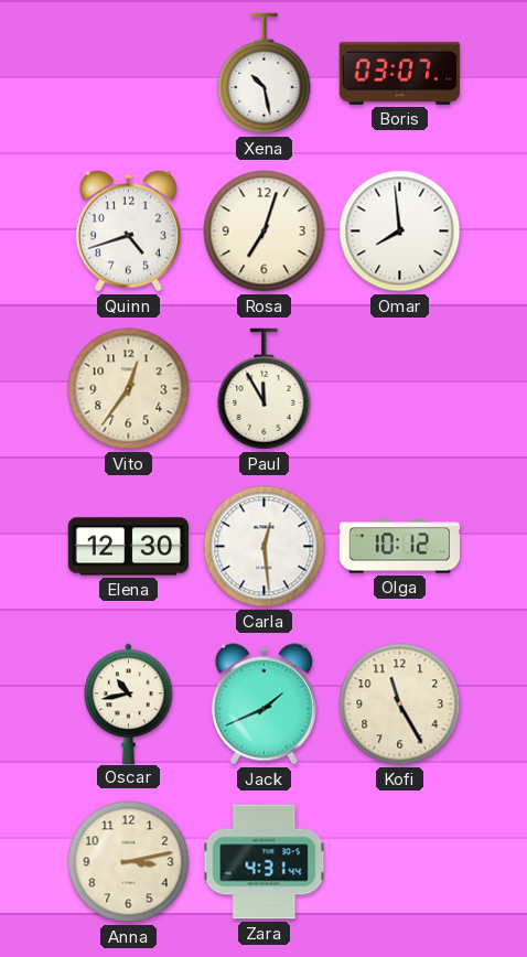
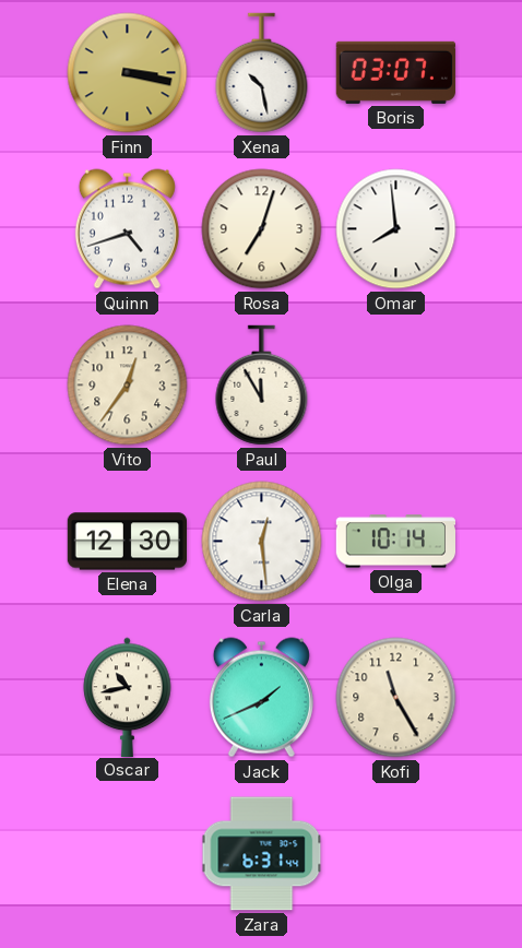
Finn: none -> 3:17
Olga: 10:12 -> 10:14
Anna: 3:13 -> none
Zara: 4:31 -> 6:31
